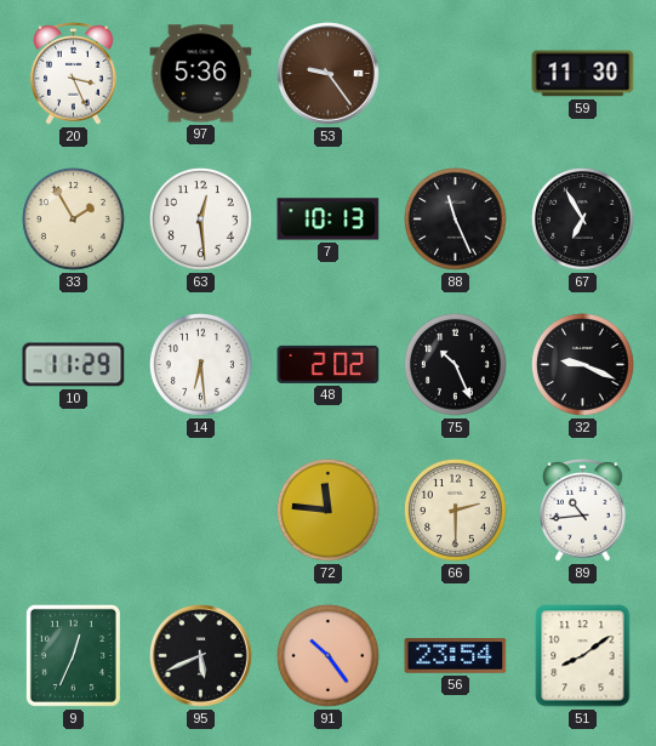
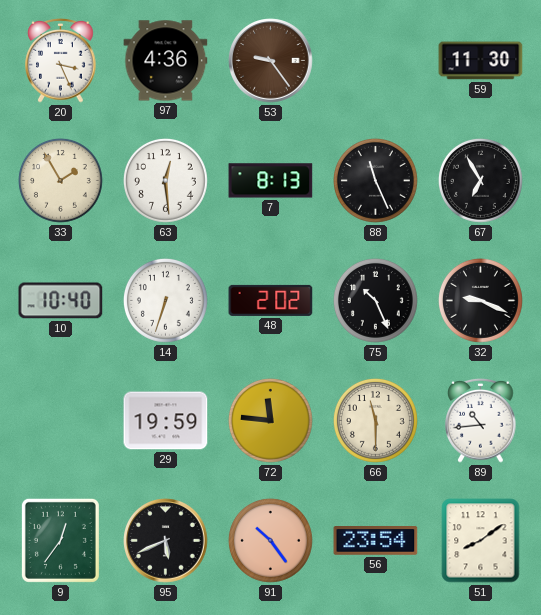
97: 5:36 -> 4:36
7: 10:13 -> 8:13
10: 11:29 -> 10:40
14: 6:29 -> 6:33
29: none -> 19:59
66: 2:30 -> 11:30
9: 12:34 -> 12:36
